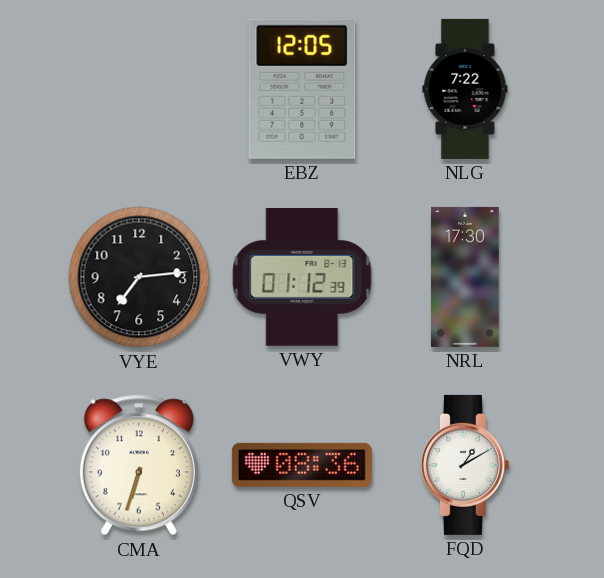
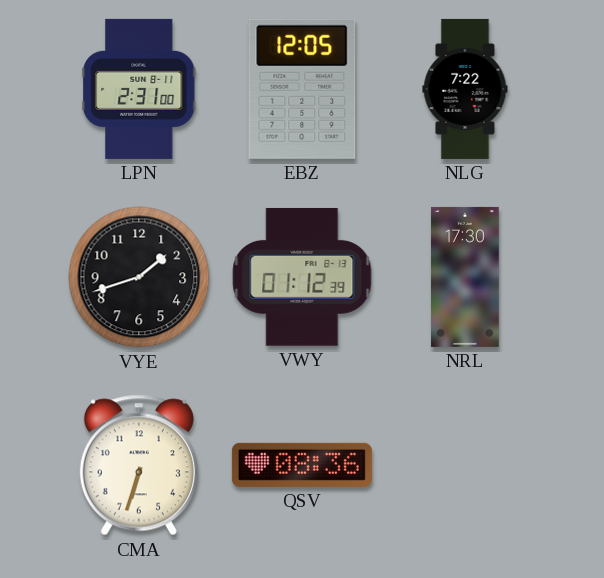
LPN: none -> 2:31
VYE: 7:14 -> 1:42
FQD: 1:10 -> none
